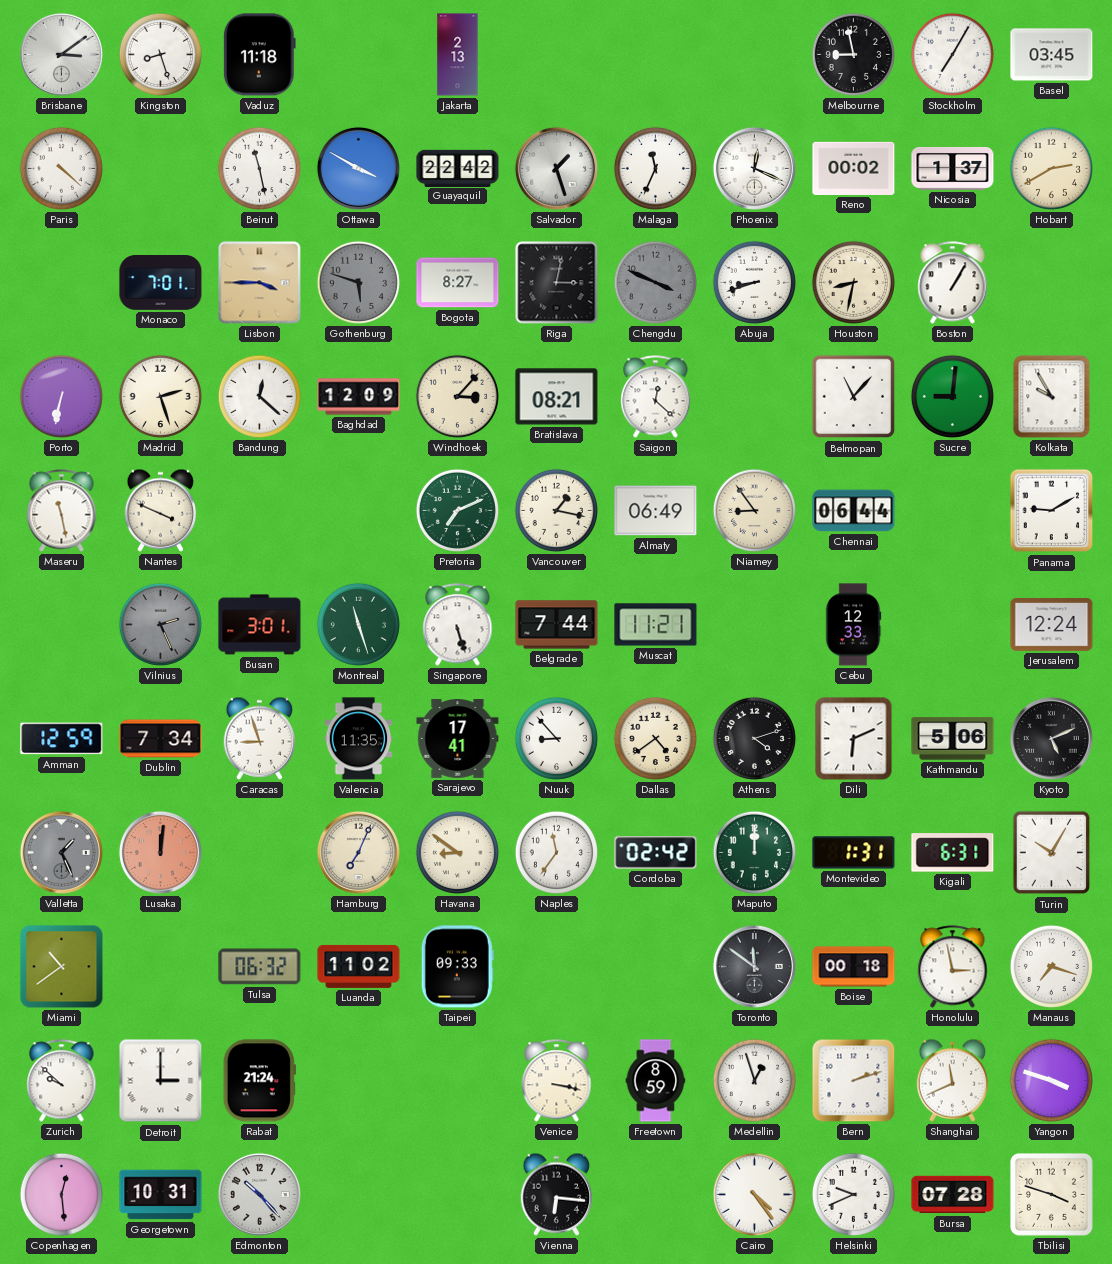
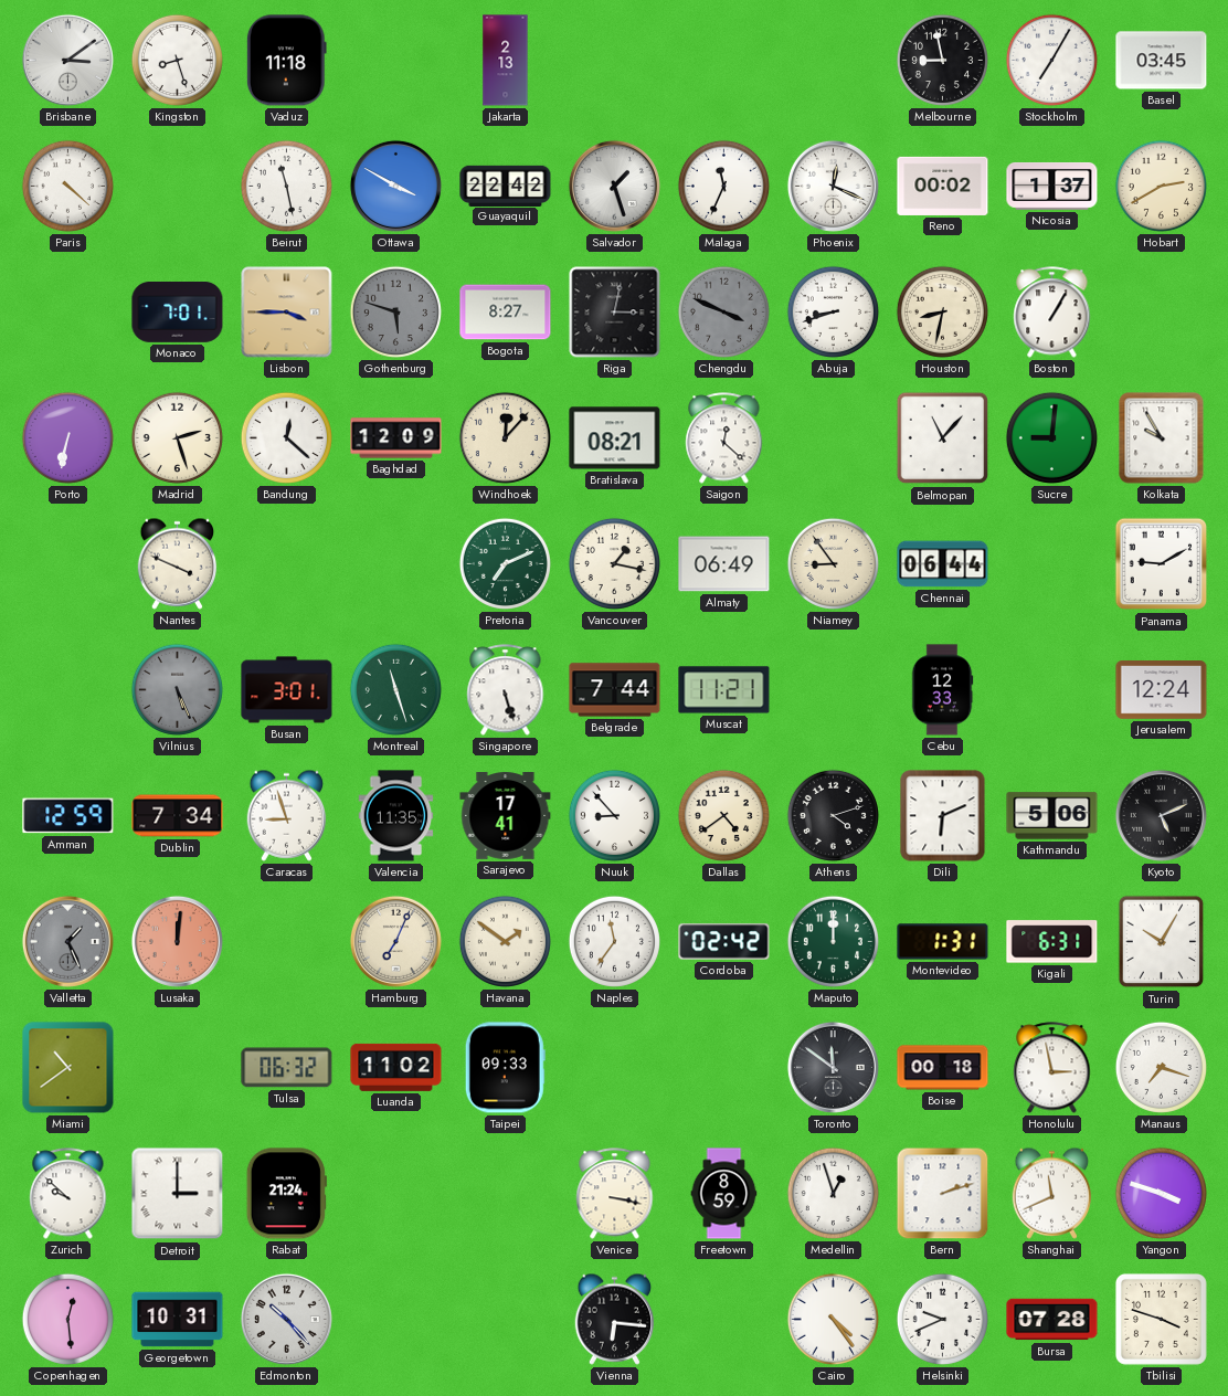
Windhoek: 3:07 -> 12:07
Maseru: 11:28 -> none
Vilnius: 2:26 -> 5:26
Havana: 8:51 -> 1:51
